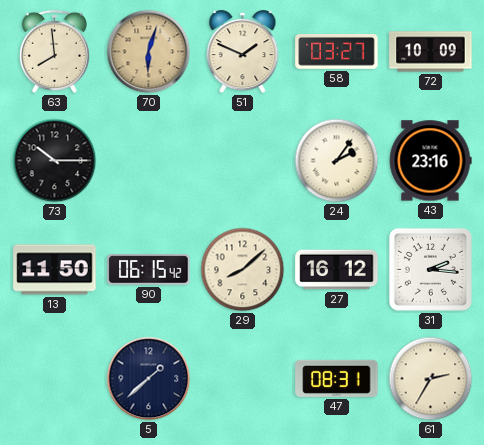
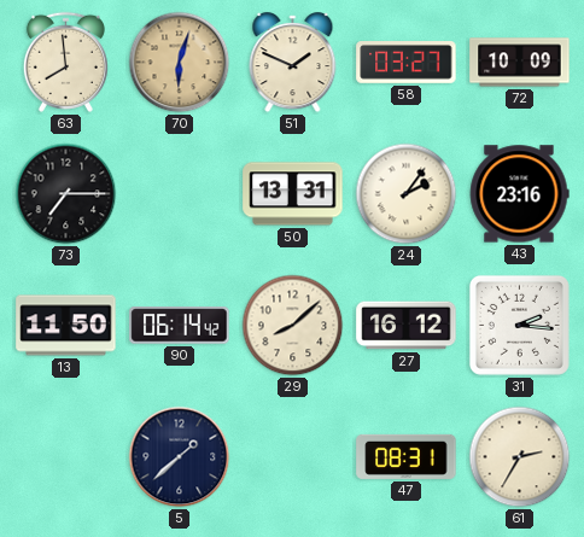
73: 10:15 -> 7:15
50: none -> 13:31
90: 06:15 -> 06:14
